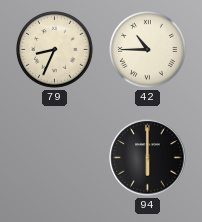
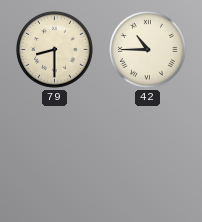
79: 8:34 -> 8:30
94: 6:00 -> none
